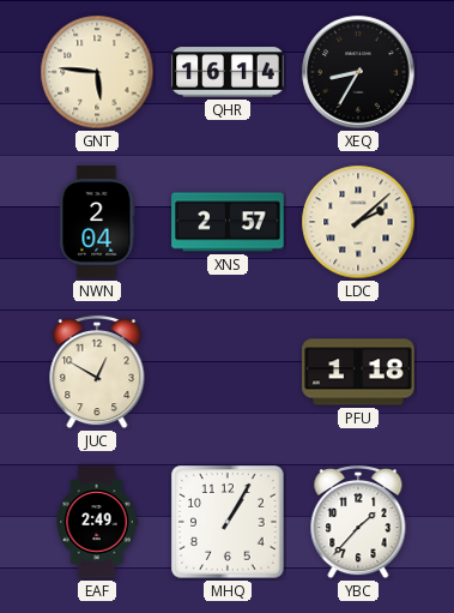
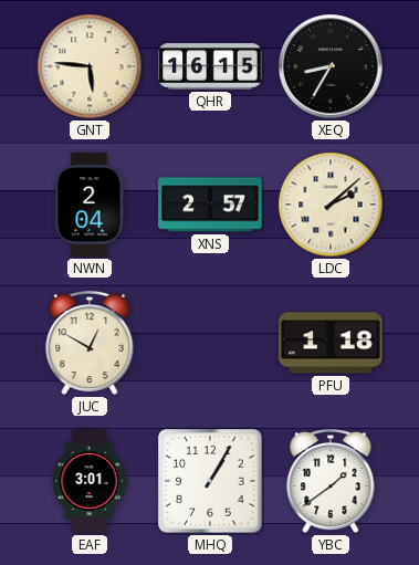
QHR: 16:14 -> 16:15
EAF: 2:49 -> 3:01
YBC: 1:37 -> 1:39
